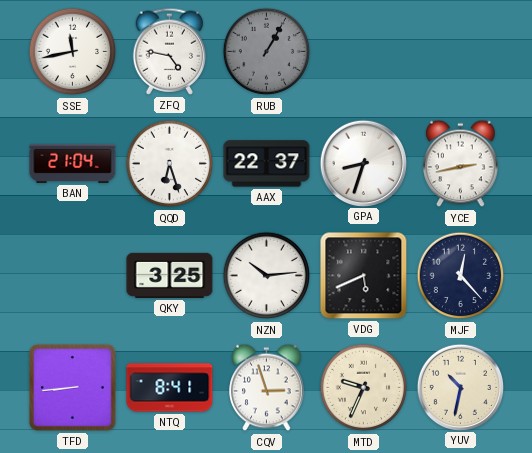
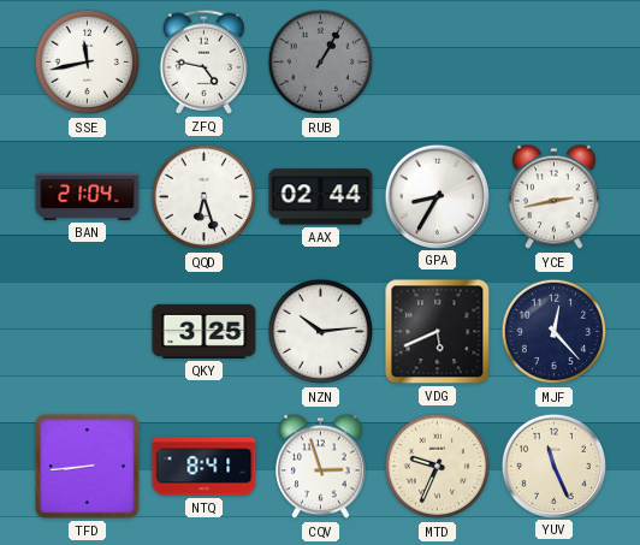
AAX: 22:37 -> 02:44
GPA: 8:33 -> 8:35
YUV: 10:32 -> 11:26
